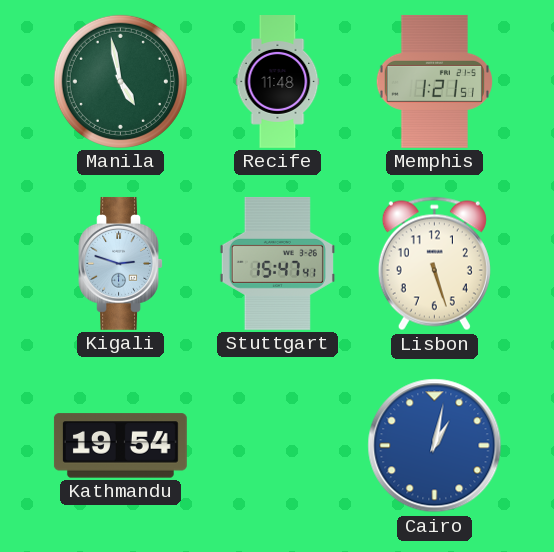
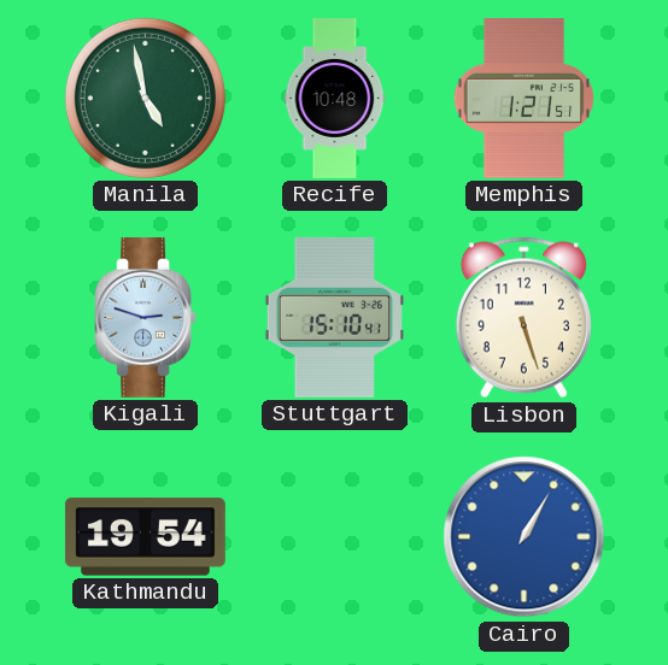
Recife: 11:48 -> 10:48
Stuttgart: 15:47 -> 15:10
Cairo: 1:02 -> 1:05
